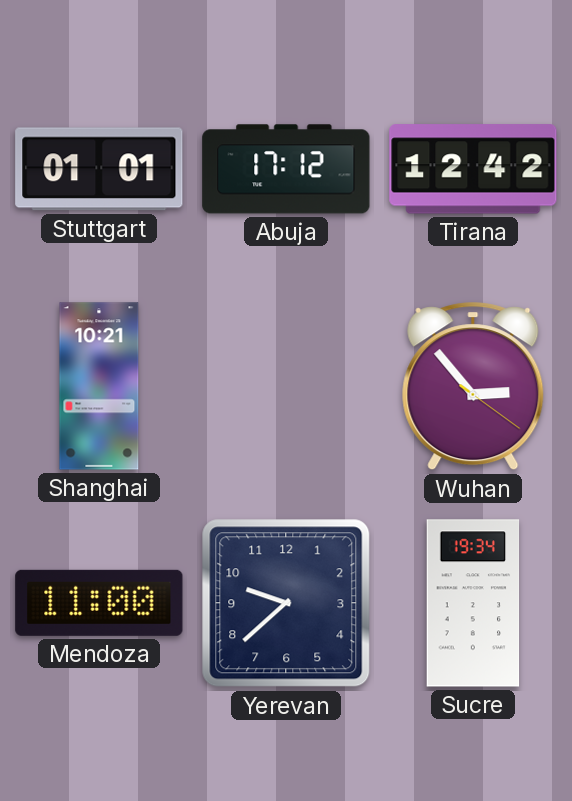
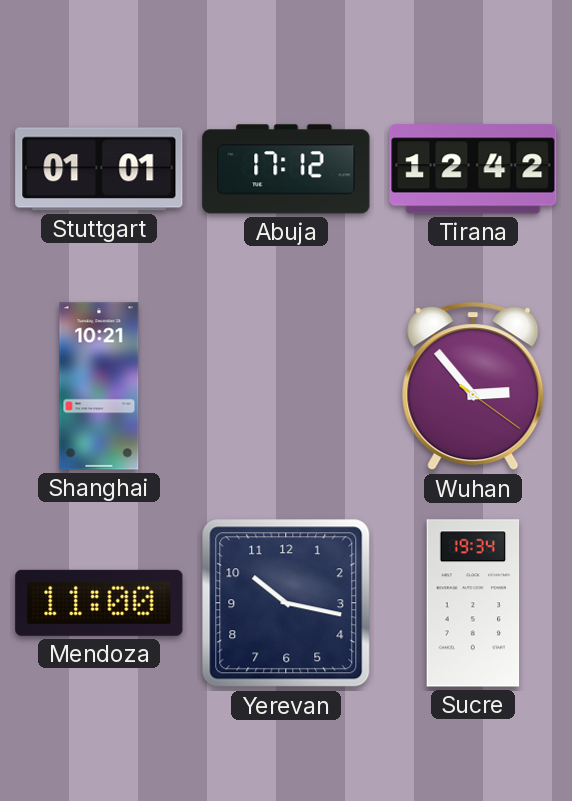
Yerevan: 9:38 -> 10:17
